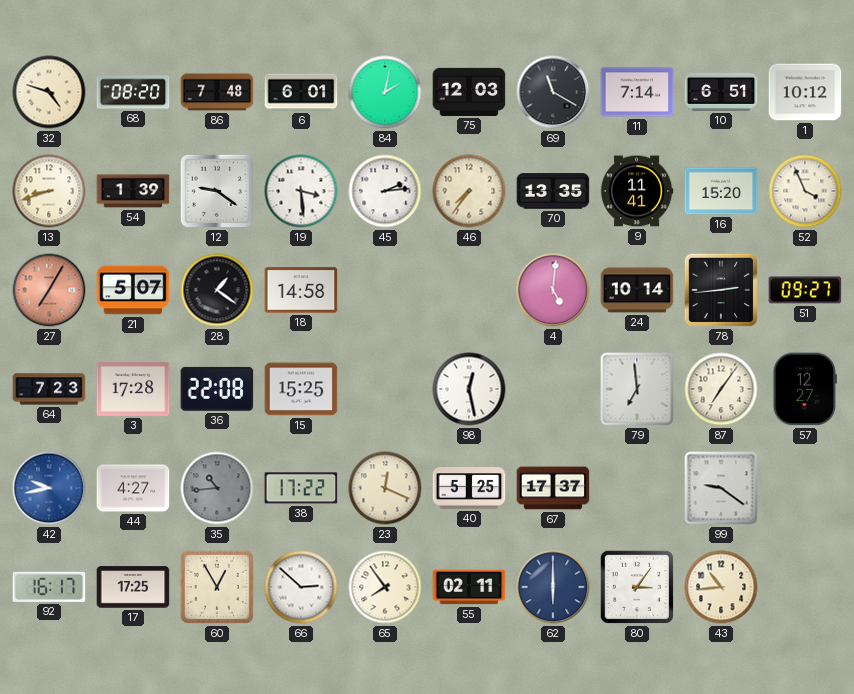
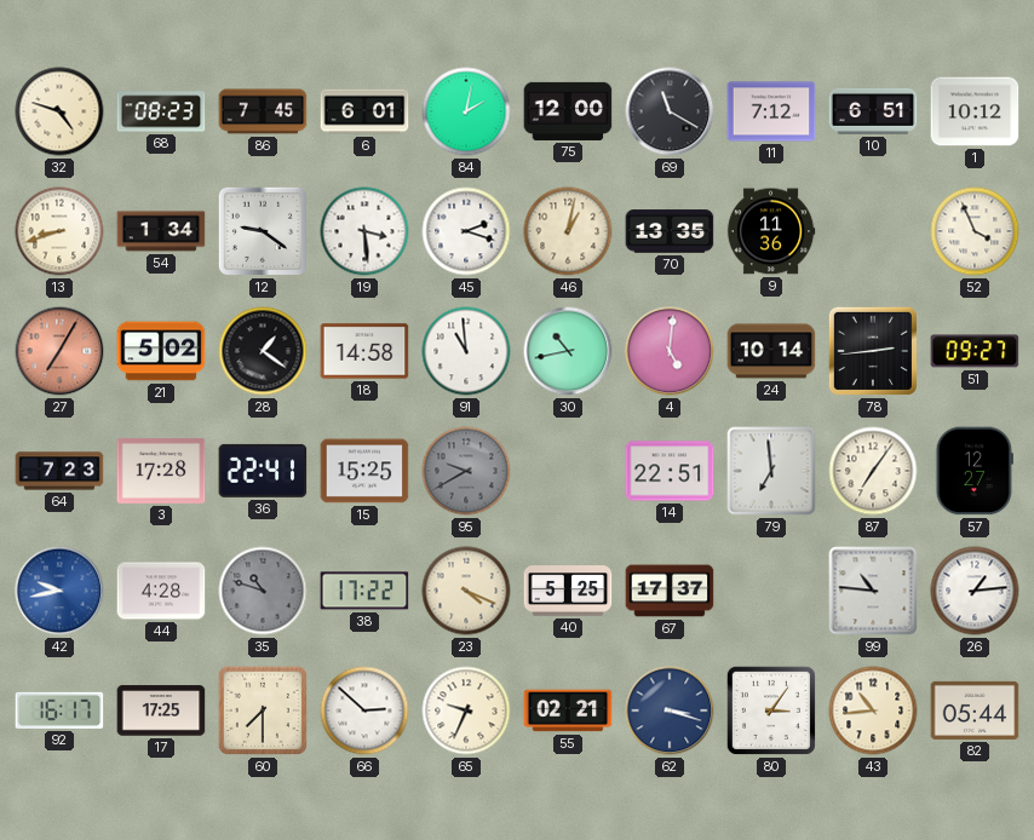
68: 08:20 -> 08:23
86: 7:48 -> 7:45
75: 12:03 -> 12:00
11: 7:14 -> 7:12
54: 1:39 -> 1:34
45: 2:14 -> 2:18
46: 7:36 -> 1:02
9: 11:41 -> 11:36
16: 15:20 -> none
21: 5:07 -> 5:02
91: none -> 10:59
30: none -> 10:43
36: 22:08 -> 22:41
95: none -> 9:40
98: 12:28 -> none
14: none -> 22:51
44: 4:27 -> 4:28
35: 10:44 -> 10:48
23: 12:19 -> 4:19
99: 9:21 -> 10:46
26: none -> 1:14
60: 12:55 -> 7:30
65: 7:54 -> 9:34
55: 02:11 -> 02:21
62: 6:00 -> 3:18
82: none -> 05:44
